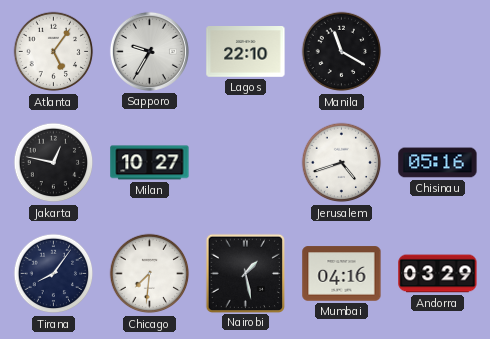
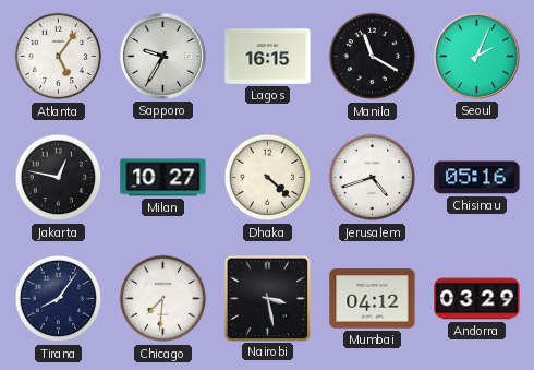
Lagos: 22:10 -> 16:15
Seoul: none -> 2:04
Dhaka: none -> 4:22
Nairobi: 1:28 -> 3:28
Mumbai: 04:16 -> 04:12
